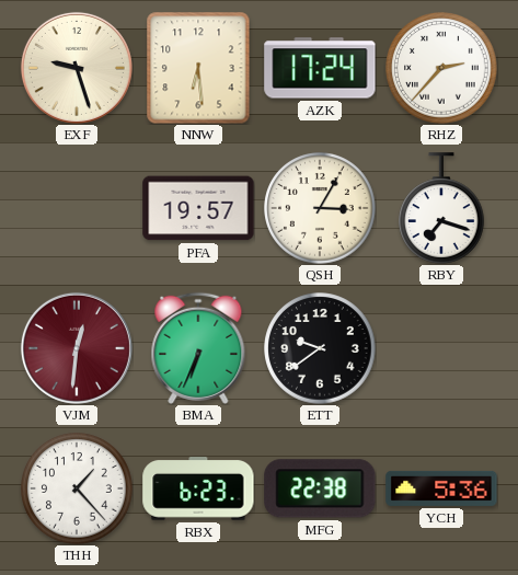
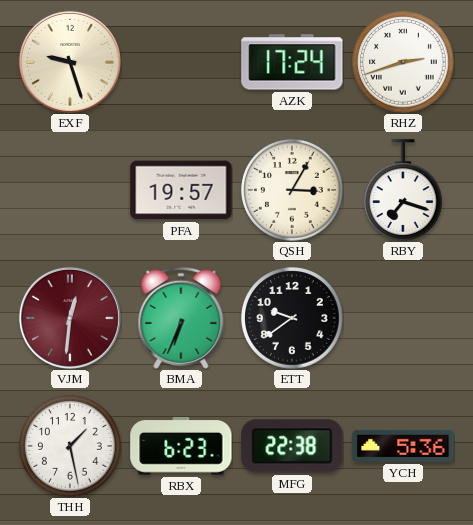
NNW: 6:29 -> none
RHZ: 2:37 -> 2:42
THH: 1:23 -> 1:28
